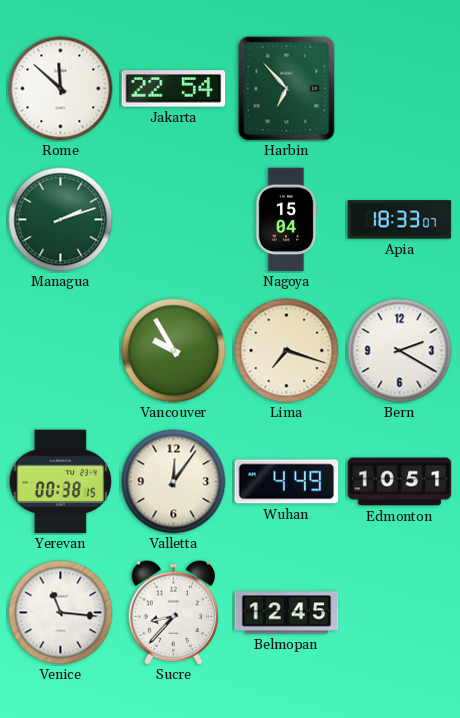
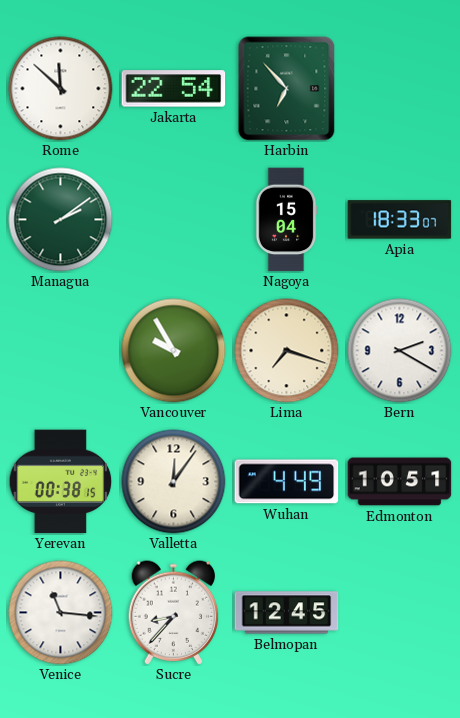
Managua: 2:12 -> 2:09
